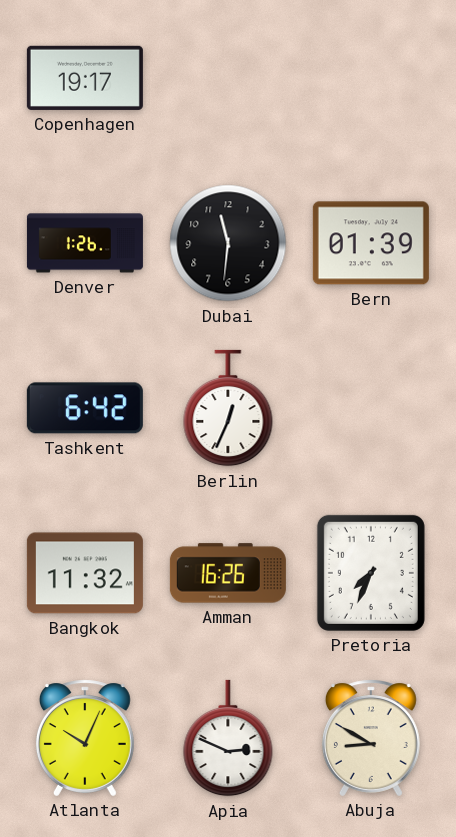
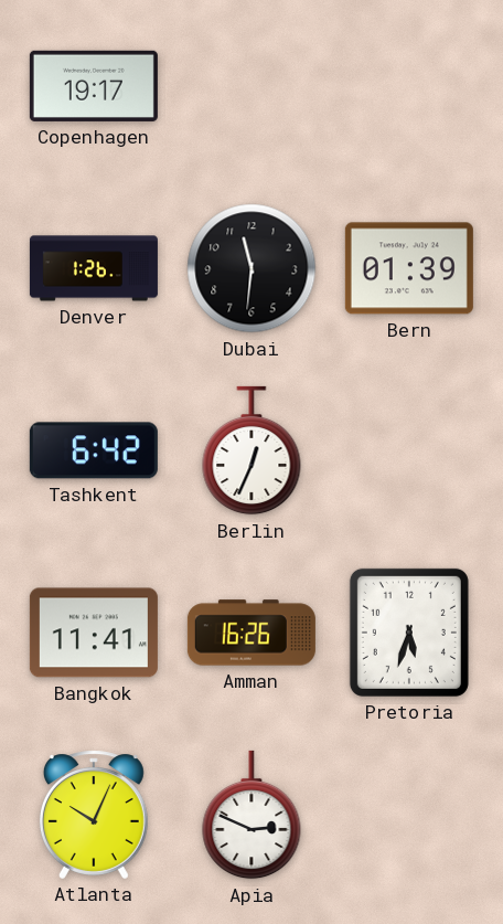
Bangkok: 11:32 -> 11:41
Pretoria: 7:34 -> 5:33
Abuja: 8:50 -> none
